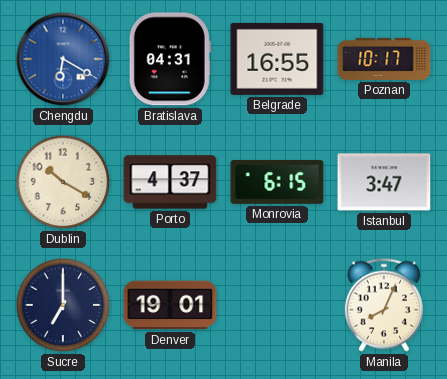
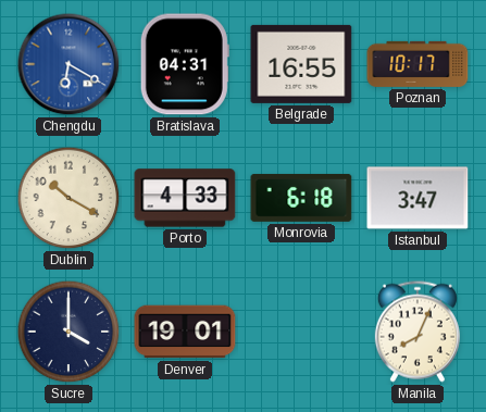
Porto: 4:37 -> 4:33
Monrovia: 6:15 -> 6:18
Sucre: 7:00 -> 4:00
